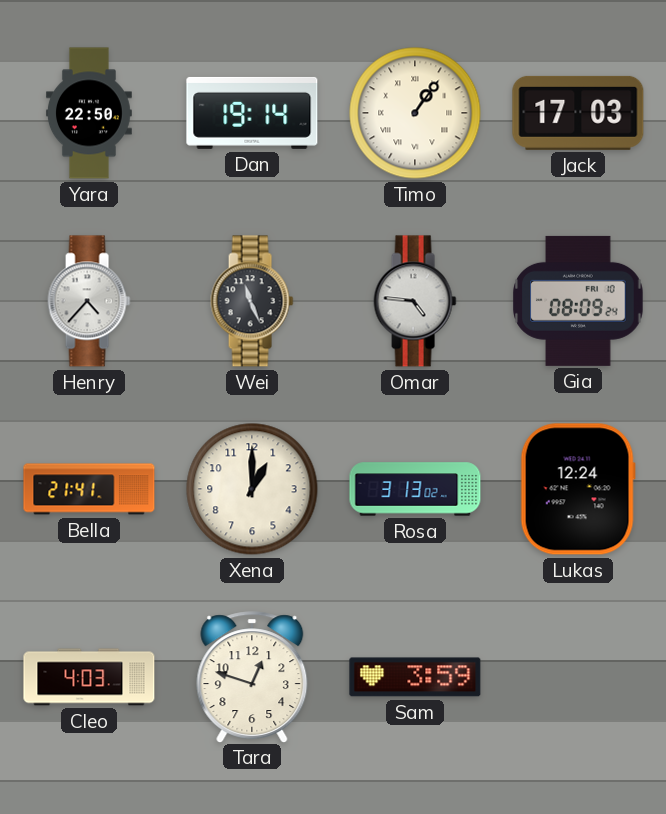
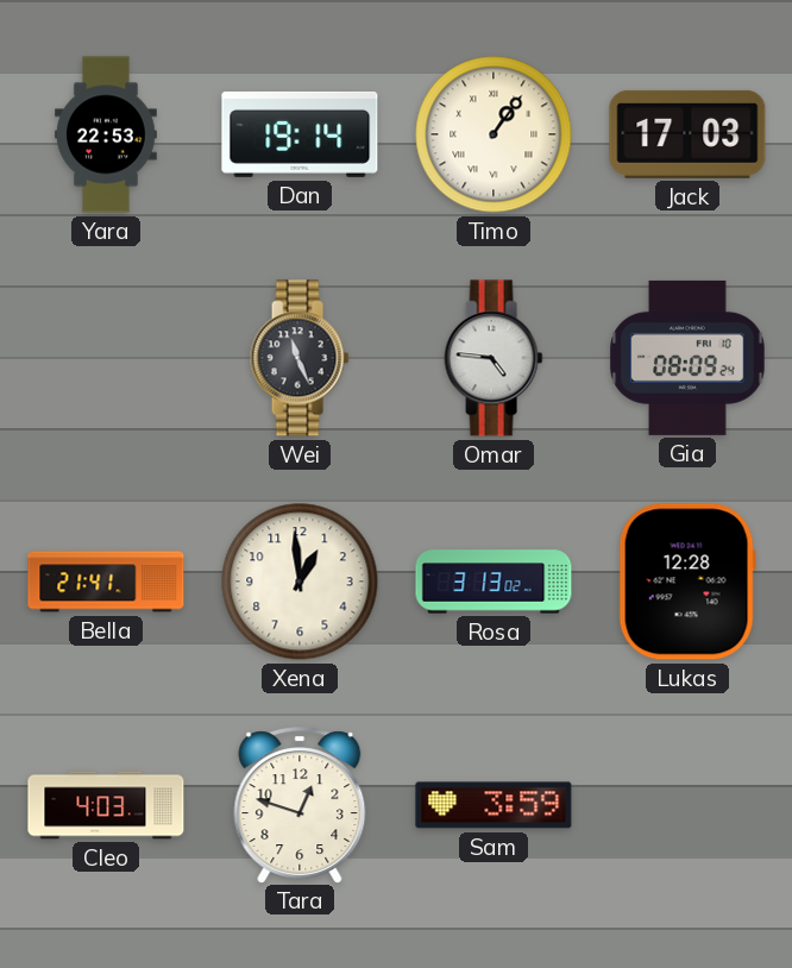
Yara: 22:50 -> 22:53
Henry: 4:37 -> none
Xena: 1:00 -> 12:59
Lukas: 12:24 -> 12:28
